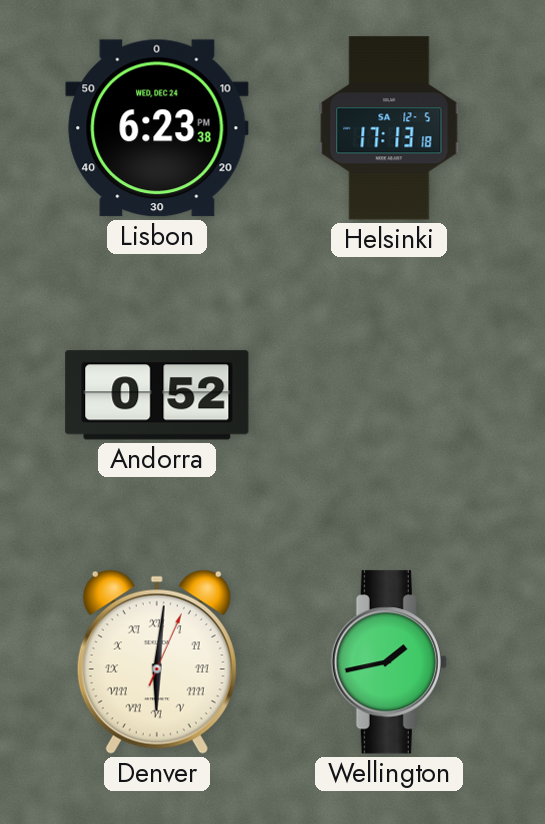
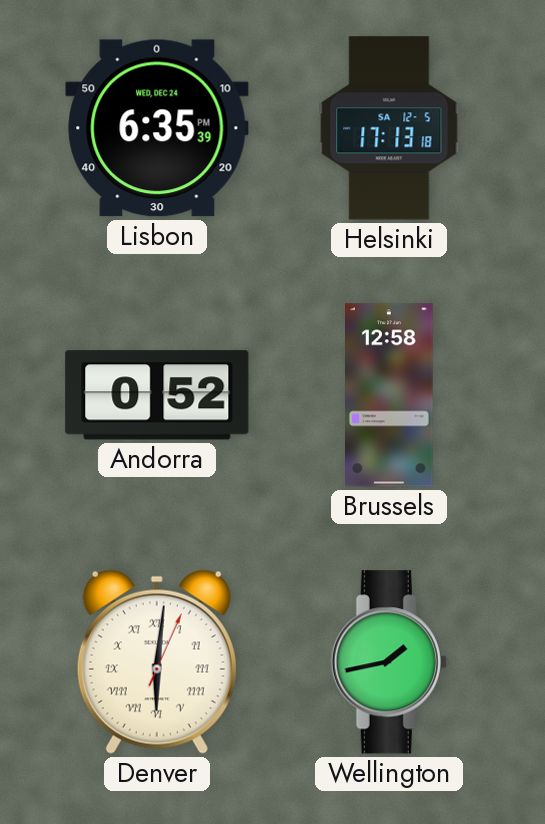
Lisbon: 6:23 -> 6:35
Brussels: none -> 12:58
